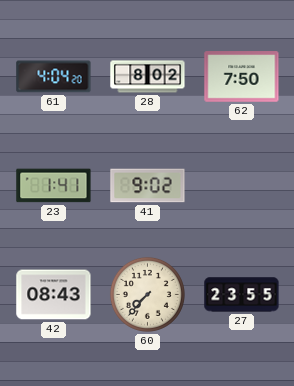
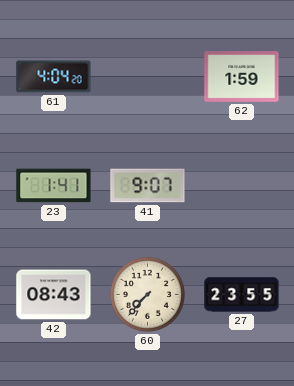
28: 8:02 -> none
62: 7:50 -> 1:59
41: 9:02 -> 9:07
